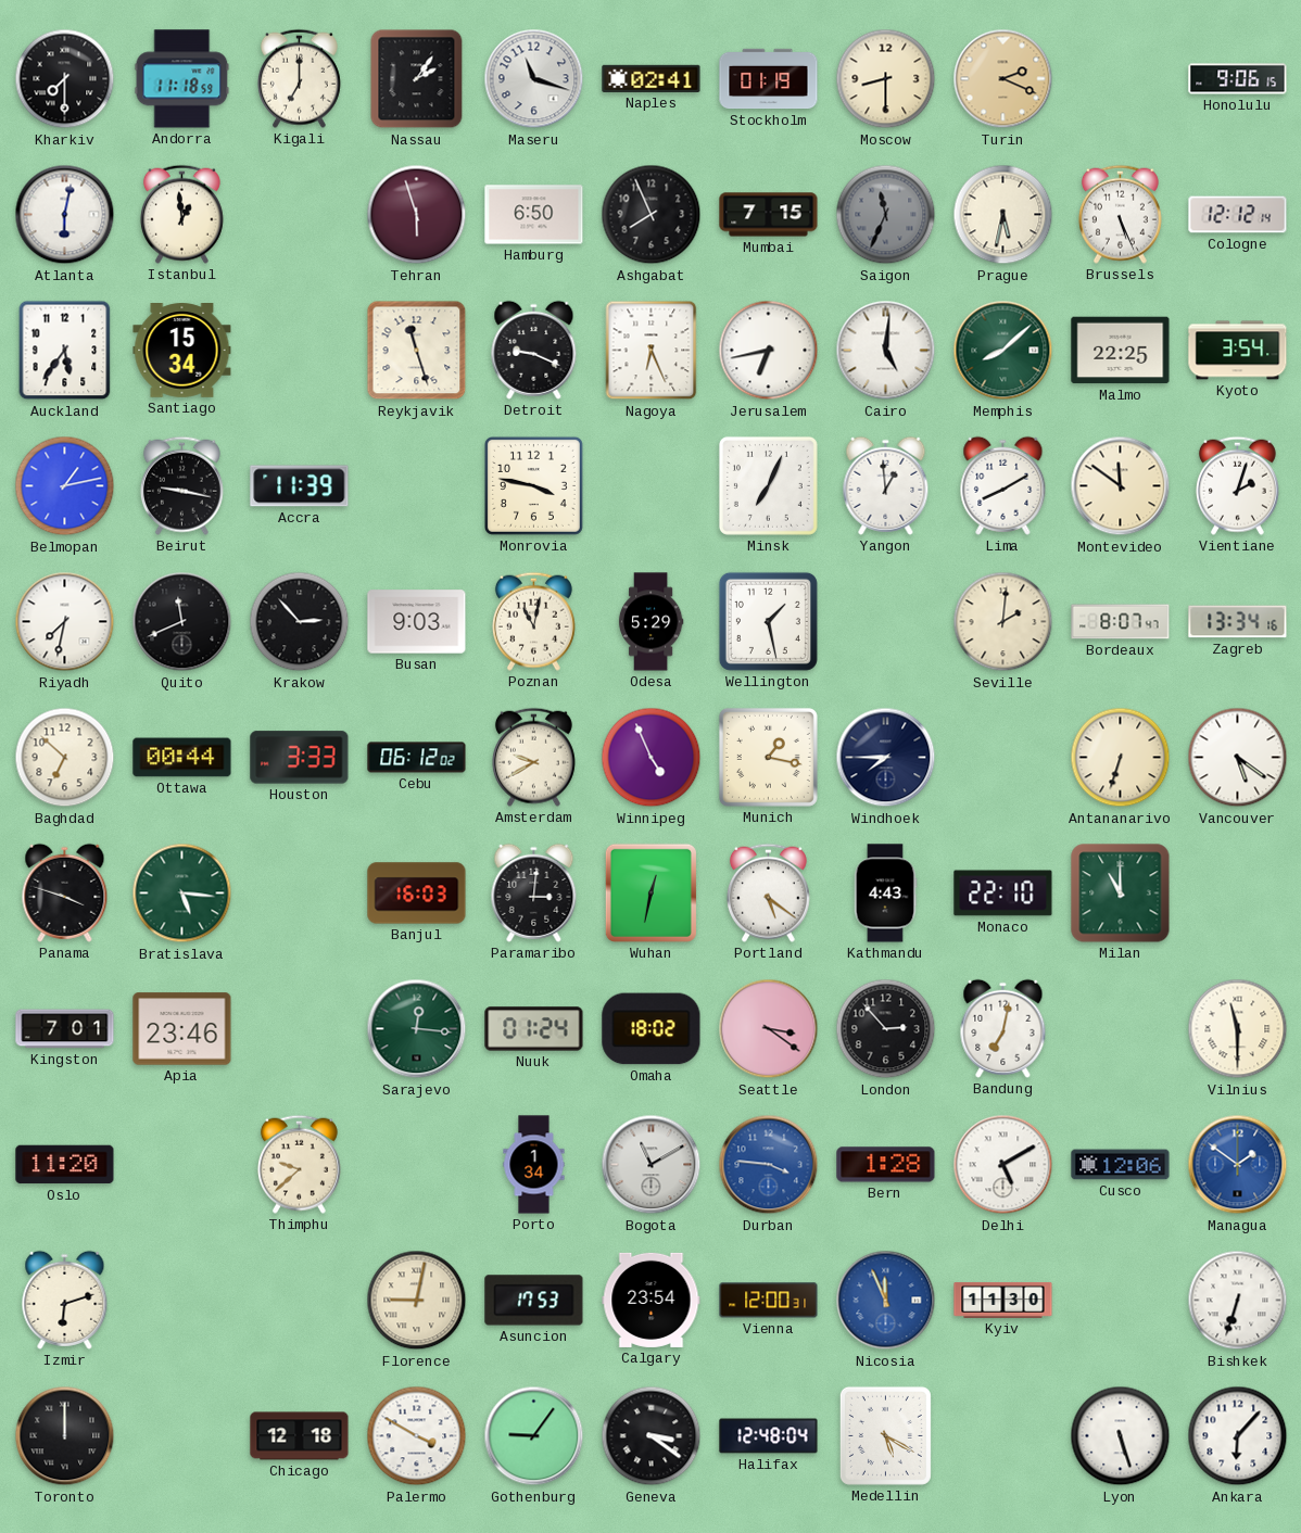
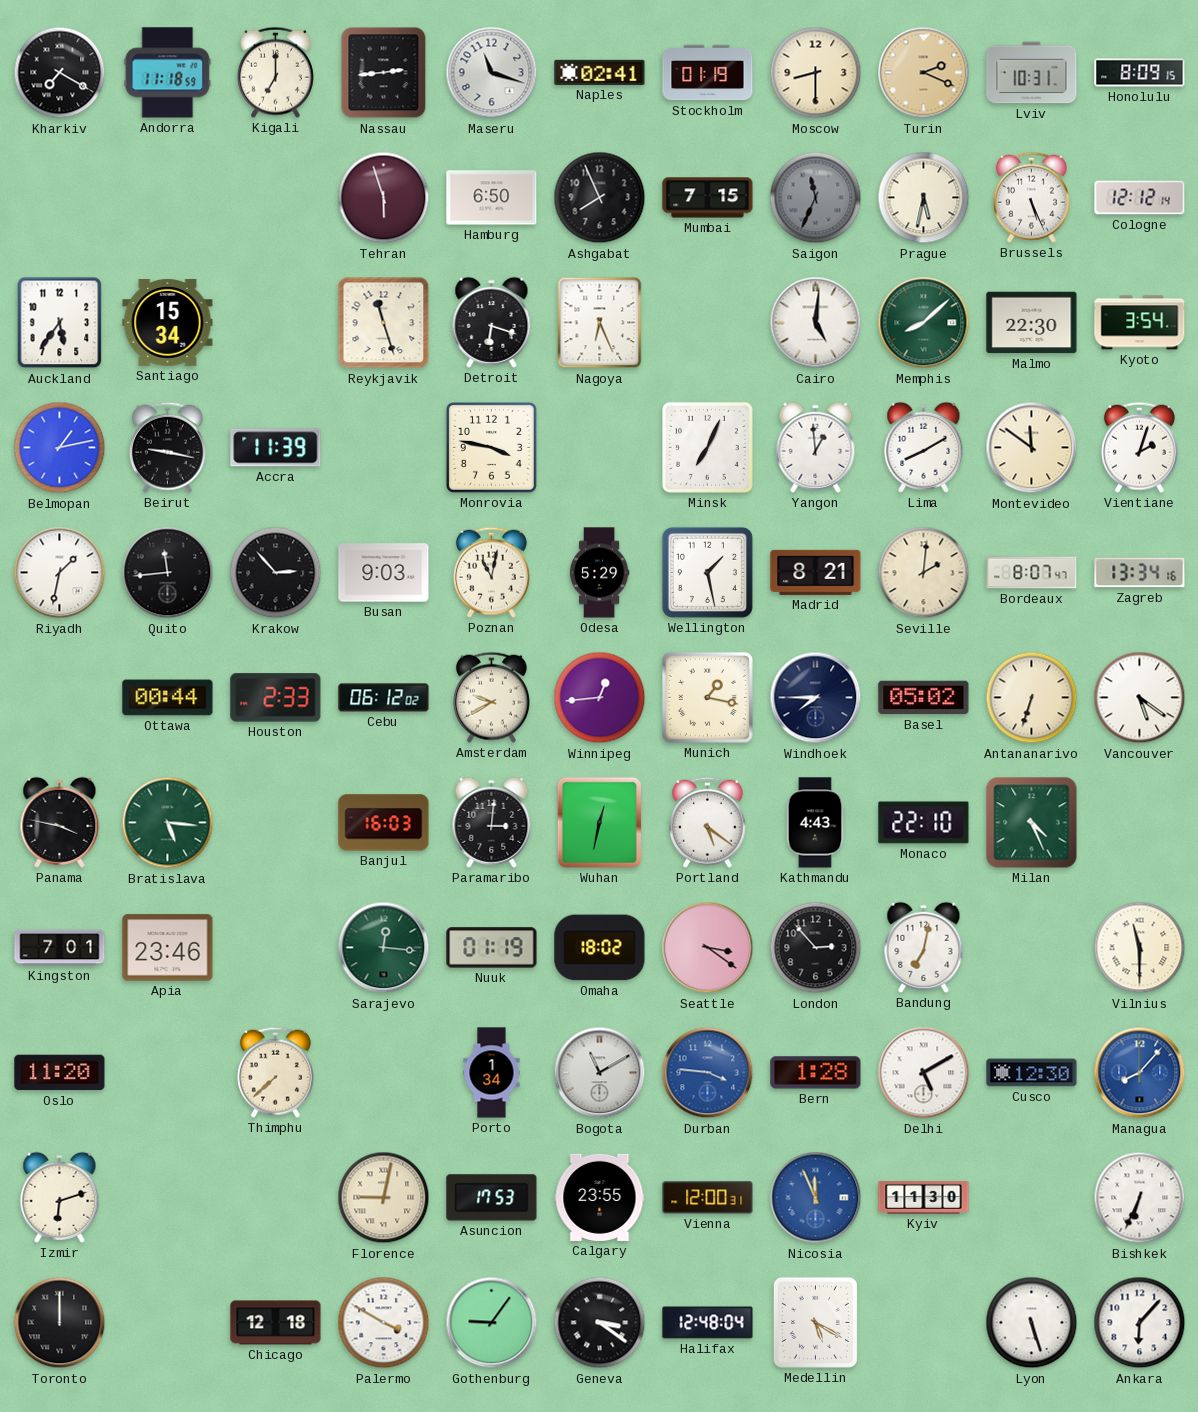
Kharkiv: 7:30 -> 7:20
Nassau: 2:06 -> 2:44
Lviv: none -> 10:31
Honolulu: 9:06 -> 8:09
Atlanta: 6:02 -> none
Istanbul: 12:59 -> none
Detroit: 9:19 -> 6:18
Jerusalem: 6:43 -> none
Malmo: 22:25 -> 22:30
Riyadh: 7:32 -> 1:32
Quito: 11:41 -> 11:44
Madrid: none -> 8:21
Baghdad: 6:52 -> none
Houston: 3:33 -> 2:33
Winnipeg: 4:56 -> 12:44
Basel: none -> 05:02
Panama: 3:48 -> 3:47
Milan: 11:00 -> 4:26
Nuuk: 01:24 -> 01:19
Thimphu: 9:38 -> 7:38
Cusco: 12:06 -> 12:30
Managua: 1:51 -> 8:07
Calgary: 23:54 -> 23:55
Bishkek: 6:33 -> 6:34
